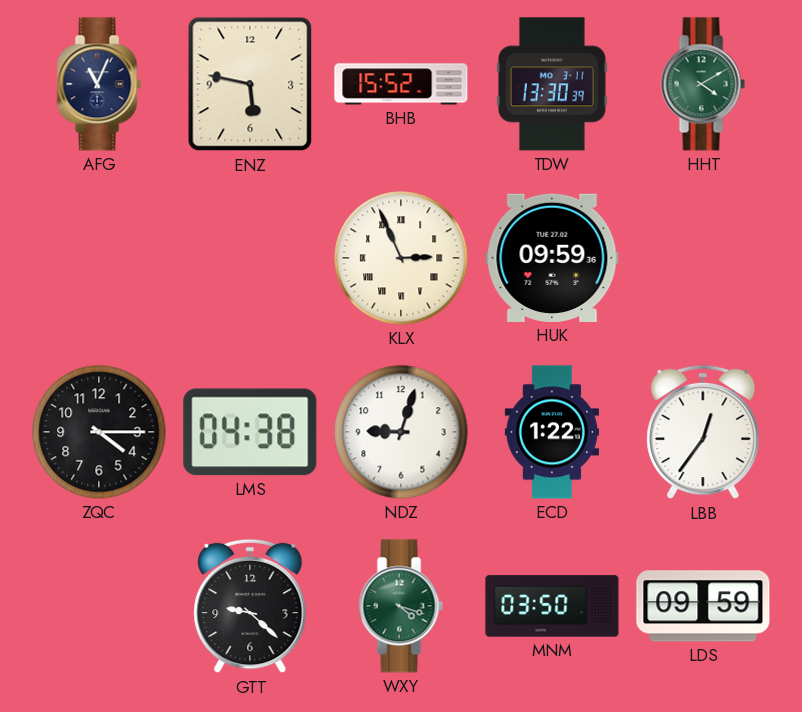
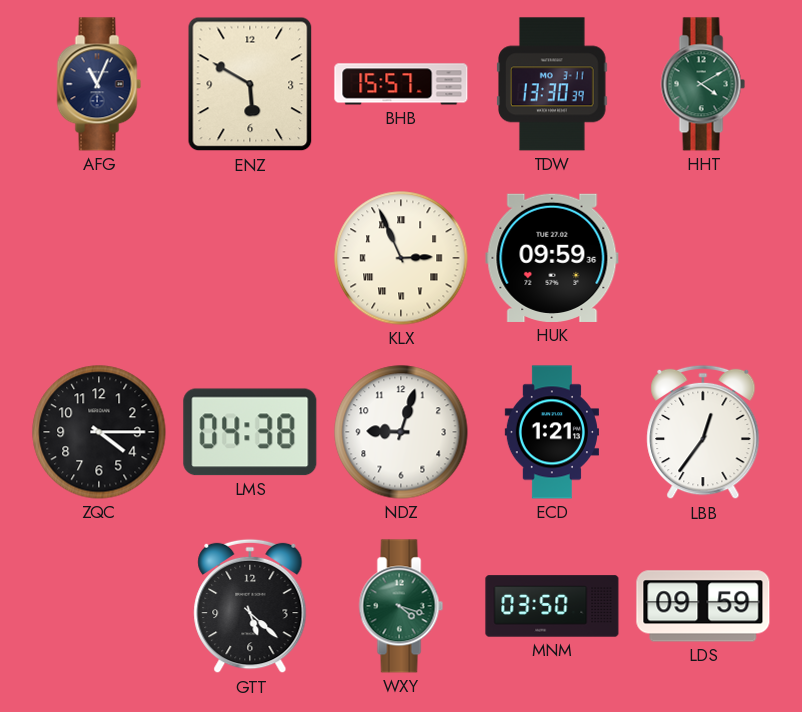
ENZ: 5:47 -> 5:50
BHB: 15:52 -> 15:57
ECD: 1:22 -> 1:21
GTT: 9:22 -> 5:22
